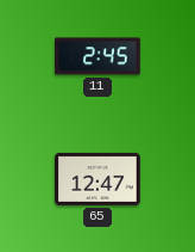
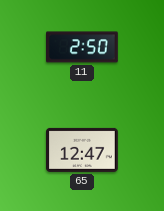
11: 2:45 -> 2:50
